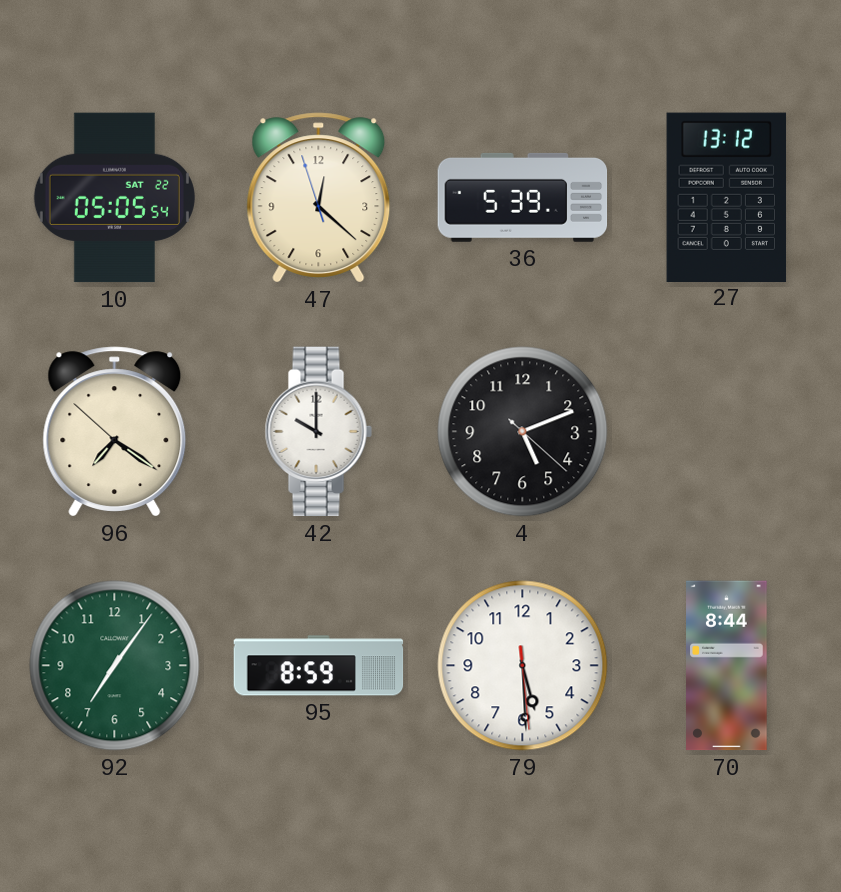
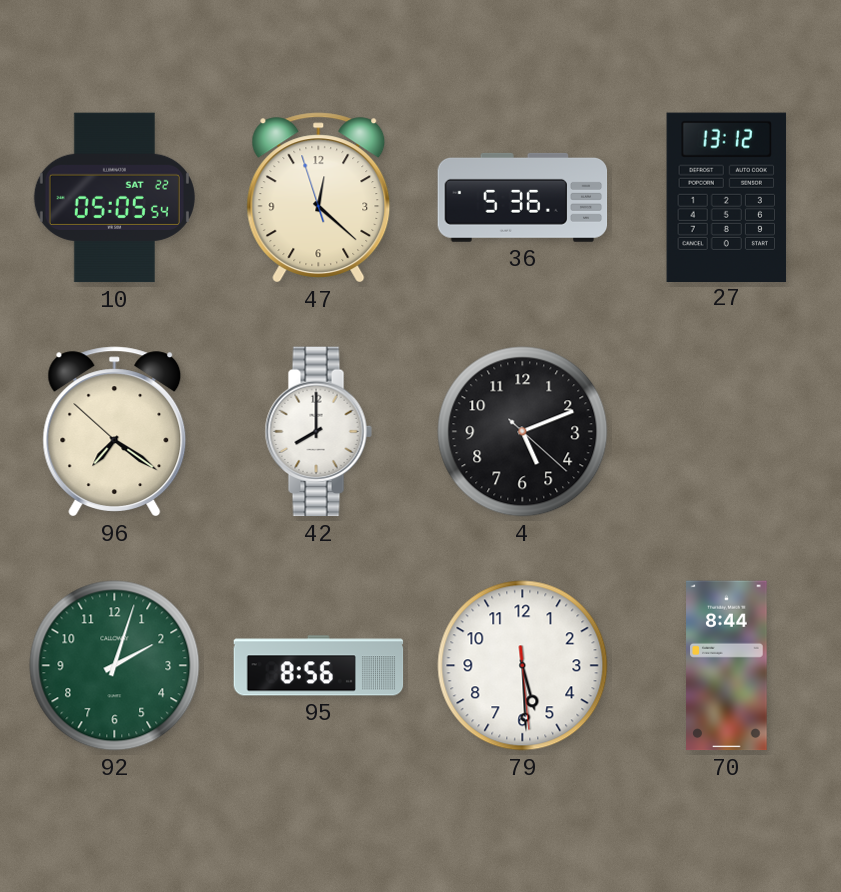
36: 5:39 -> 5:36
42: 10:00 -> 8:00
92: 7:06 -> 2:03
95: 8:59 -> 8:56
